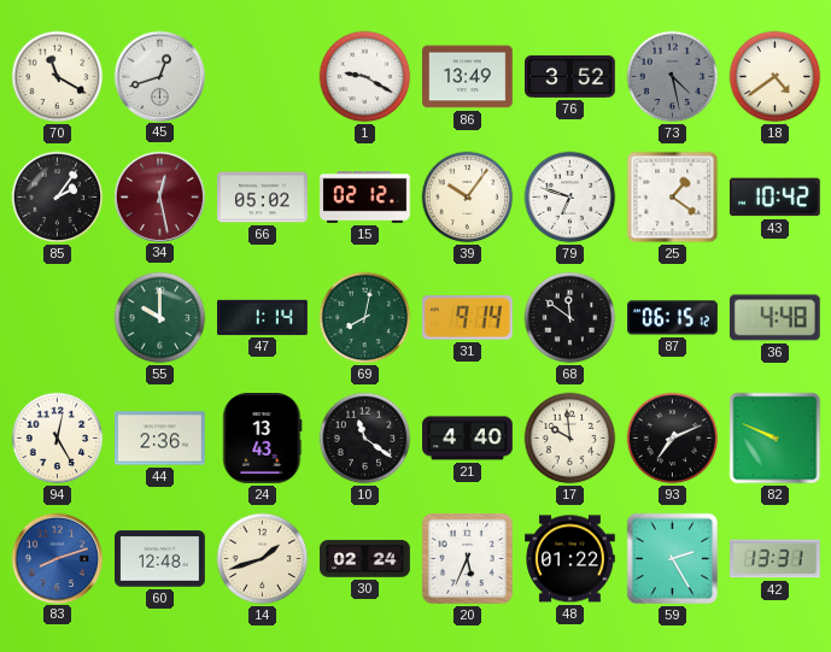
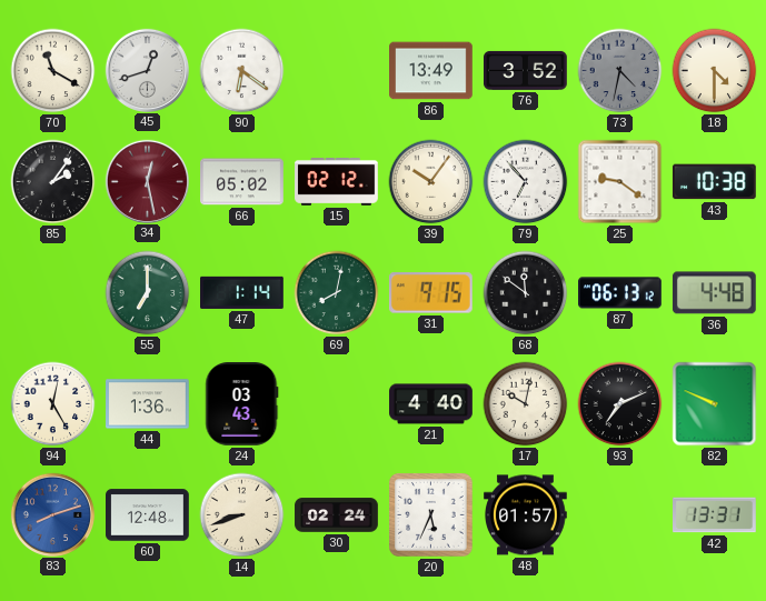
90: none -> 6:21
1: 9:20 -> none
73: 4:28 -> 4:32
18: 4:39 -> 4:30
79: 6:48 -> 6:53
25: 1:21 -> 9:21
43: 10:42 -> 10:38
55: 10:00 -> 7:00
31: 9:14 -> 9:15
87: 06:15 -> 06:13
44: 2:36 -> 1:36
24: 13:43 -> 03:43
10: 11:21 -> none
17: 9:59 -> 10:02
14: 1:42 -> 8:42
48: 01:22 -> 01:57
59: 2:25 -> none
